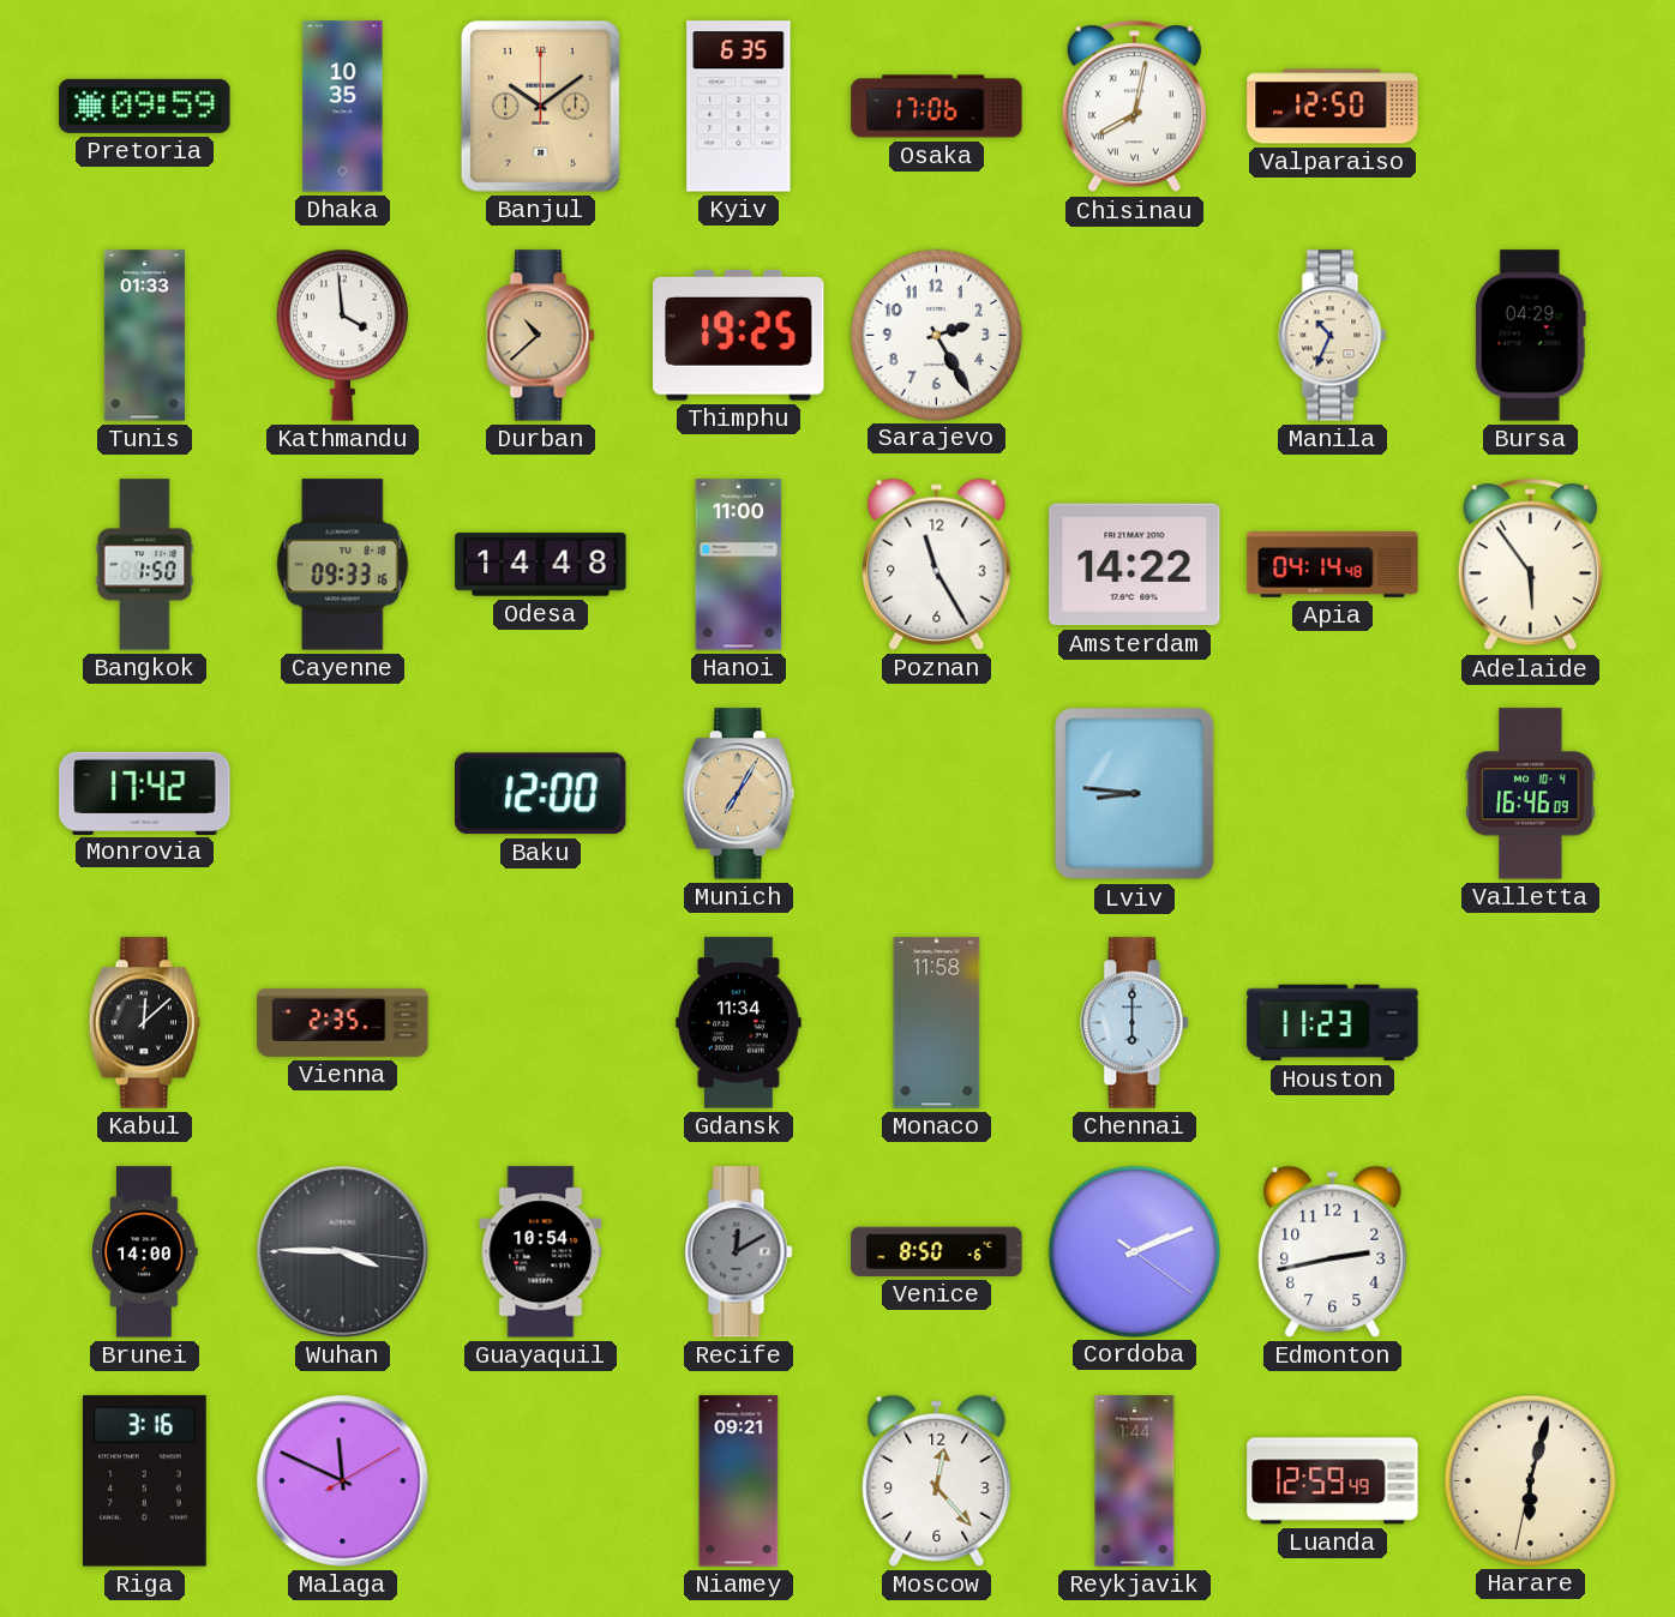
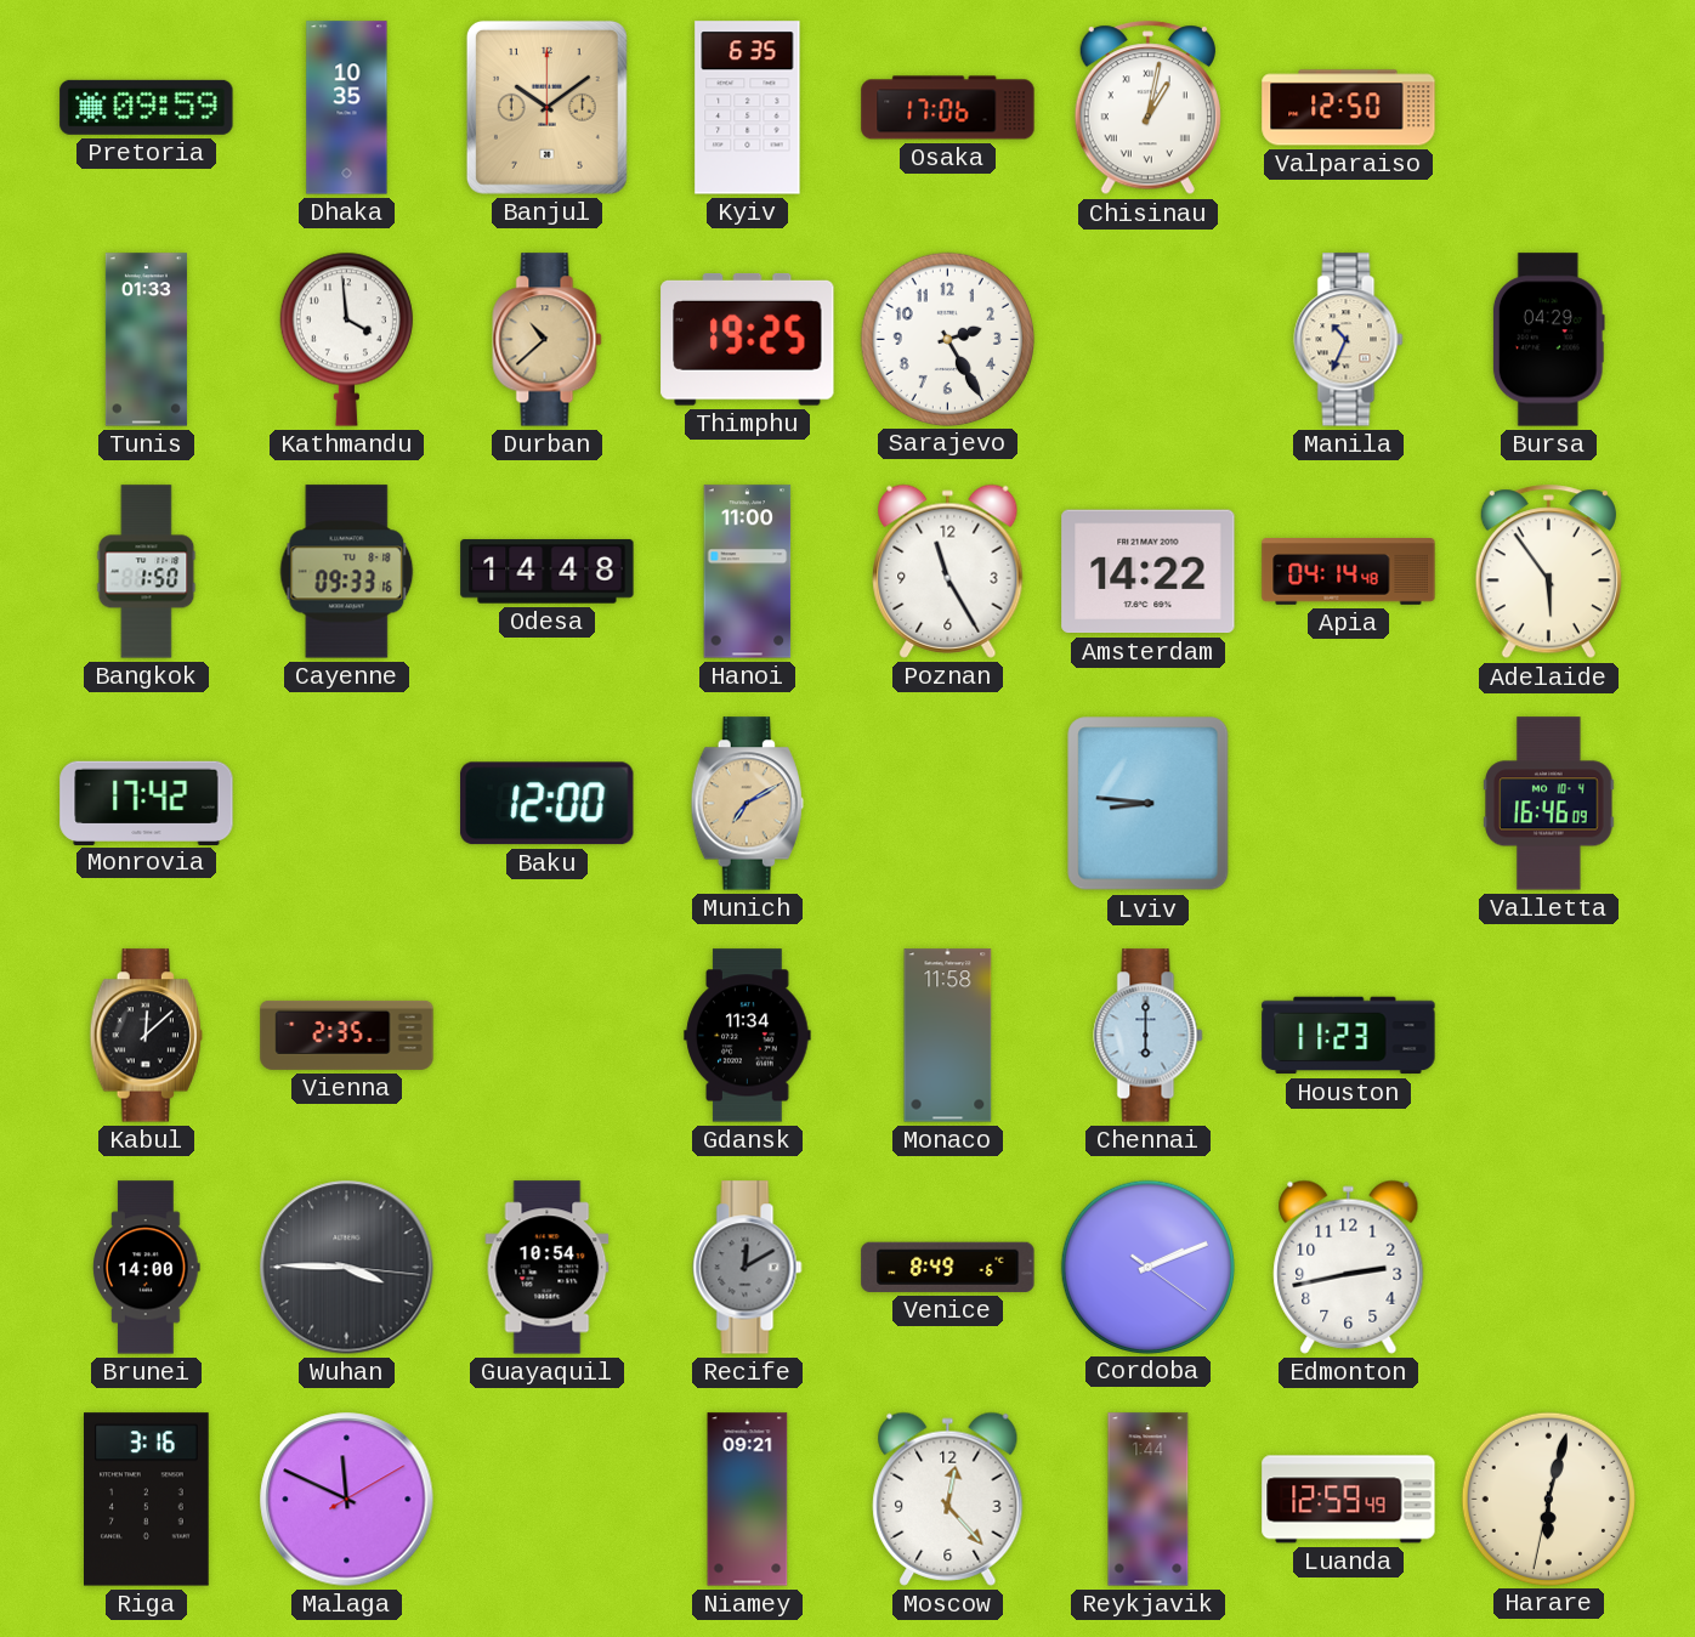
Chisinau: 8:02 -> 1:02
Munich: 7:05 -> 7:10
Venice: 8:50 -> 8:49
